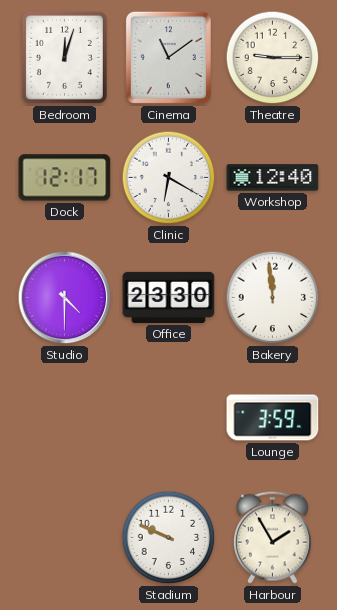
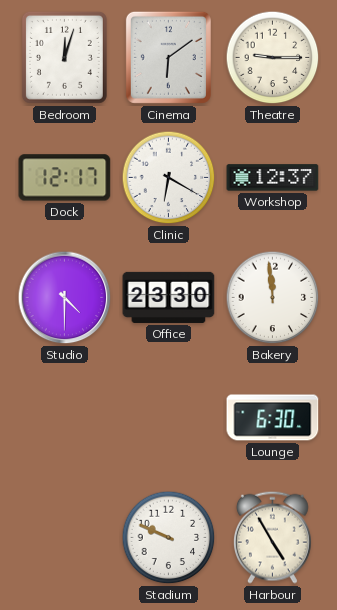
Cinema: 11:09 -> 6:09
Workshop: 12:40 -> 12:37
Lounge: 3:59 -> 6:30
Harbour: 1:55 -> 4:55
